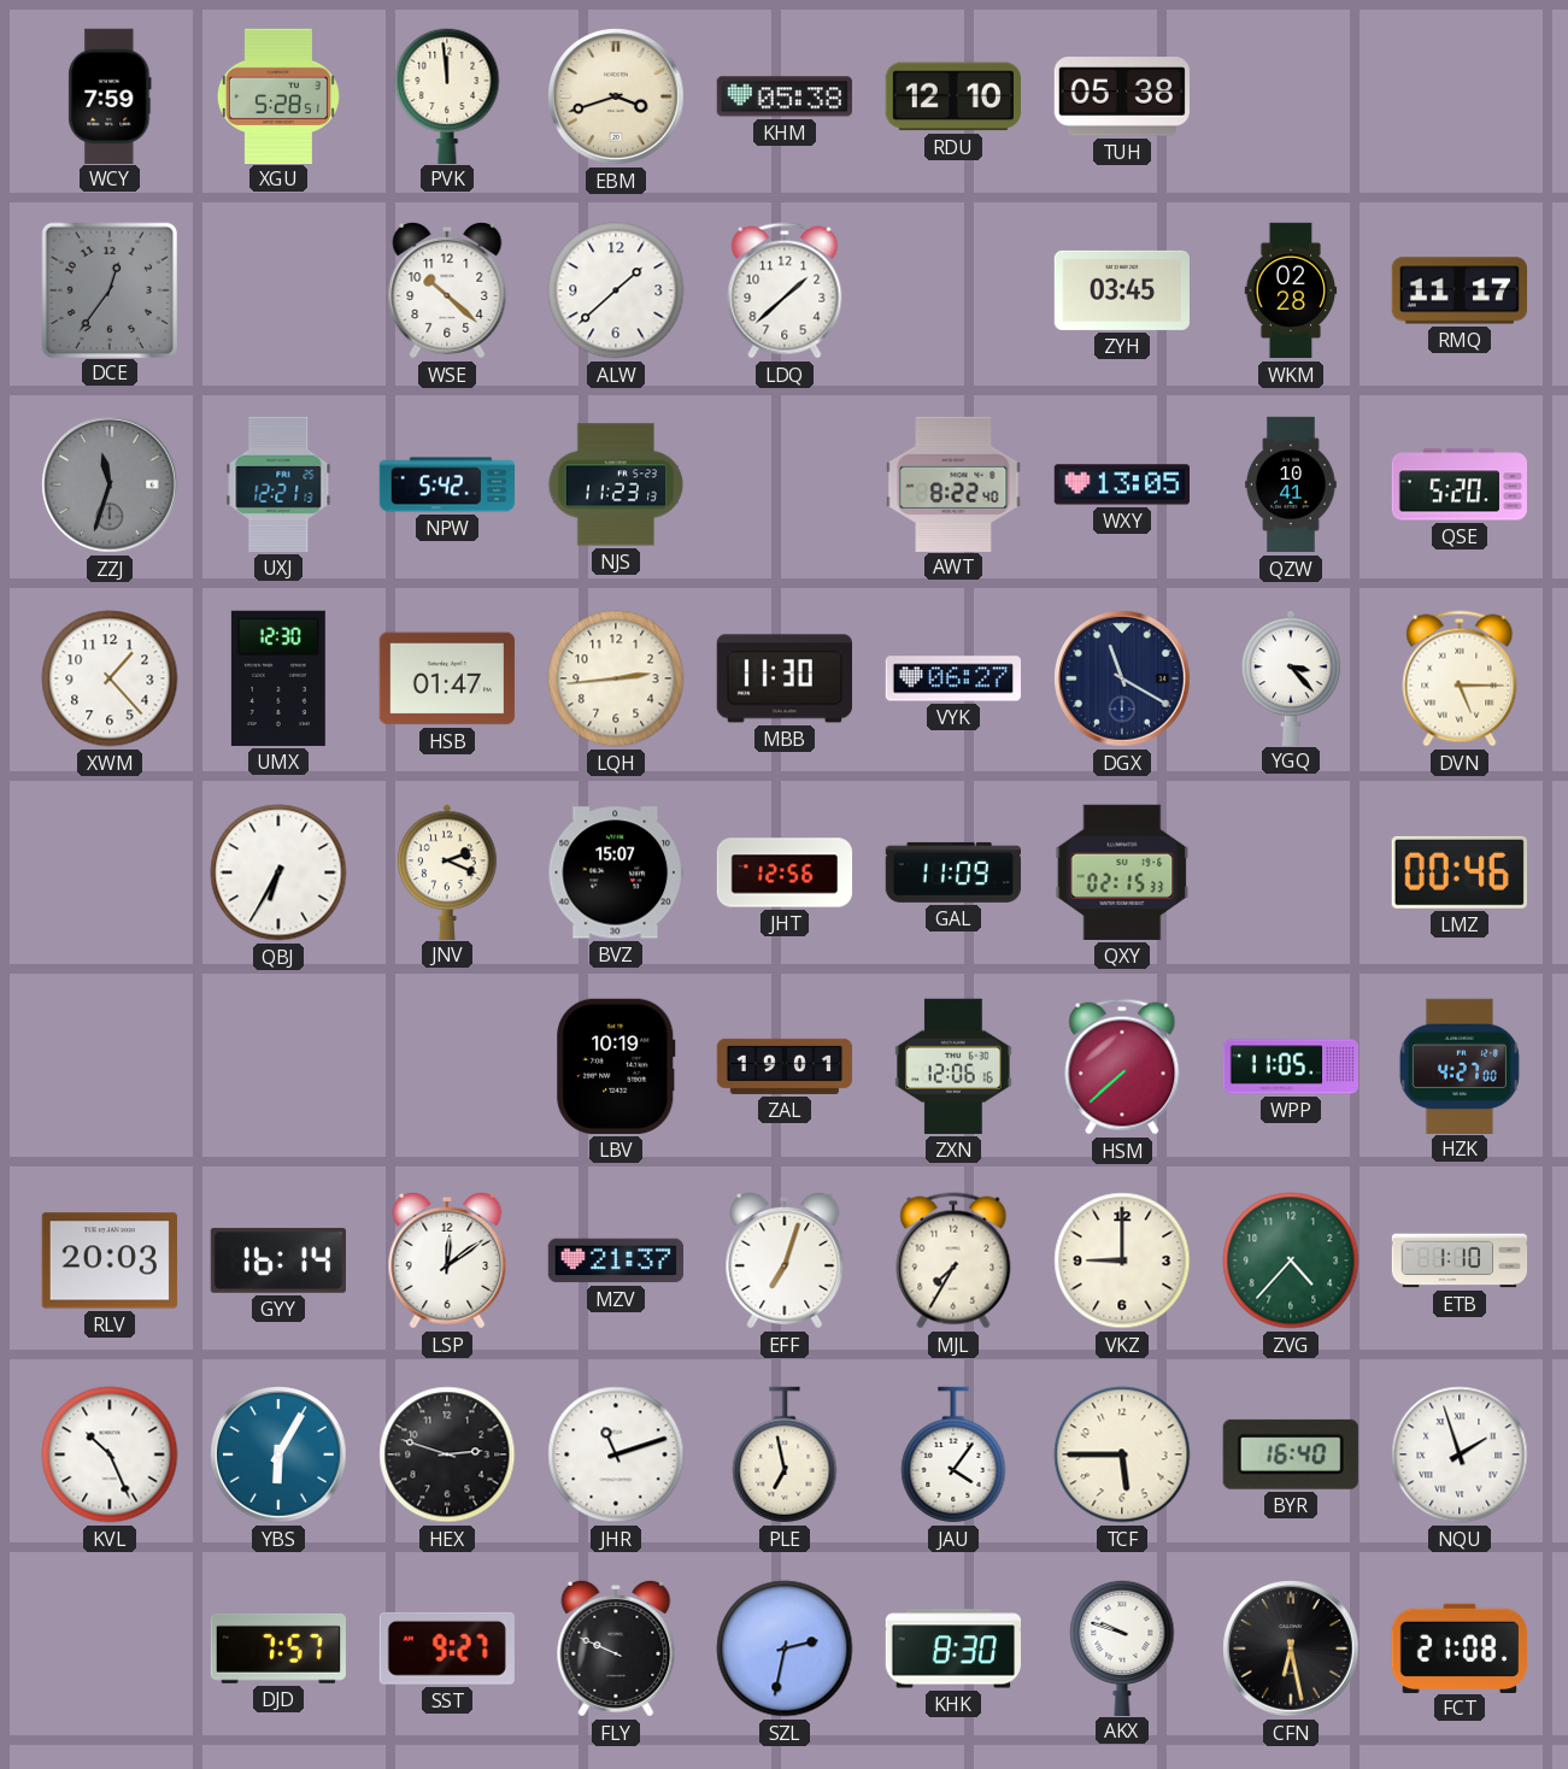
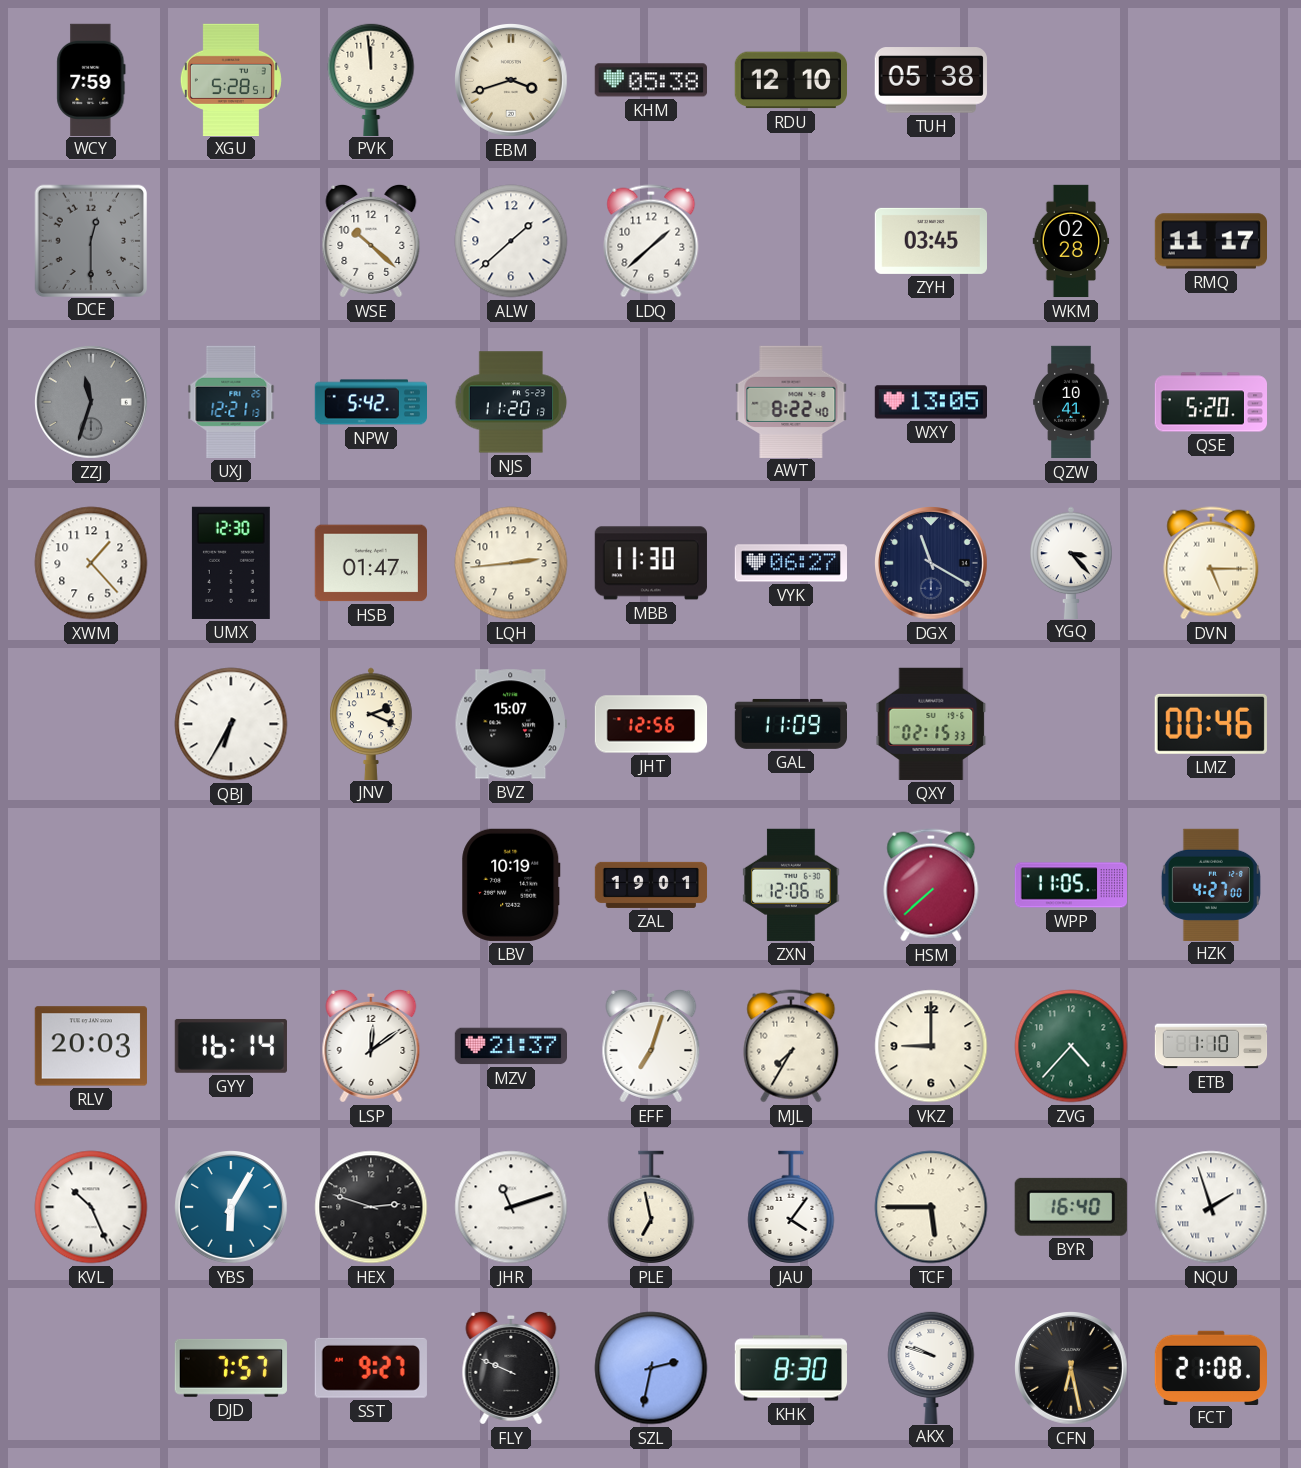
DCE: 12:36 -> 12:30
NJS: 11:23 -> 11:20
